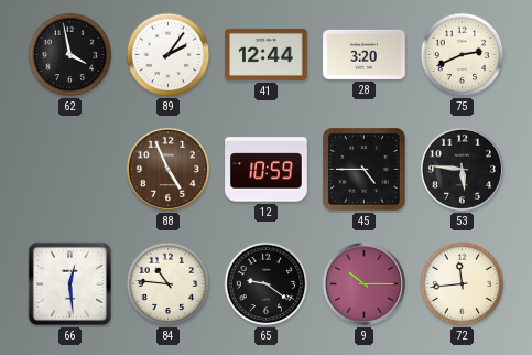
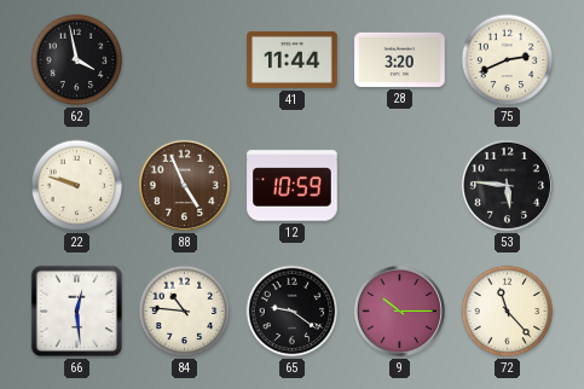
89: 2:06 -> none
41: 12:44 -> 11:44
22: none -> 9:48
45: 4:45 -> none
72: 11:44 -> 11:23
